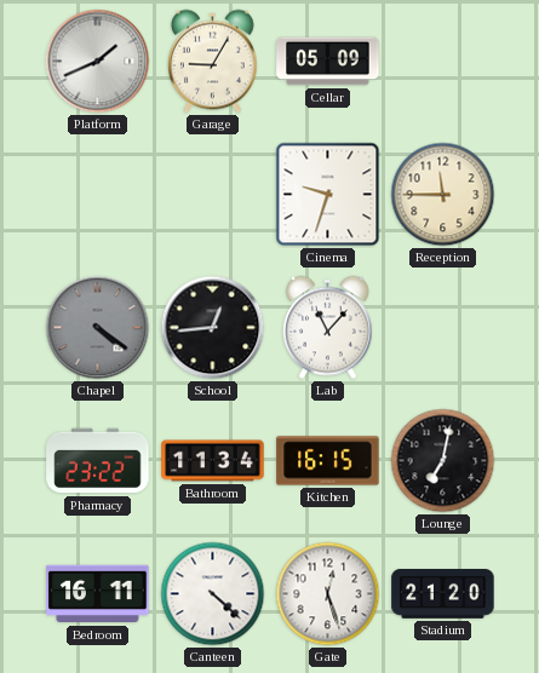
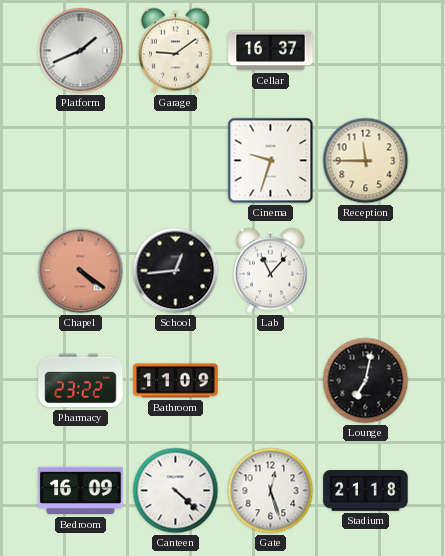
Garage: 9:05 -> 9:09
Cellar: 05:09 -> 16:37
Chapel dial: grey -> salmon
Bathroom: 11:34 -> 11:09
Kitchen: 16:15 -> none
Bedroom: 16:11 -> 16:09
Stadium: 21:20 -> 21:18
